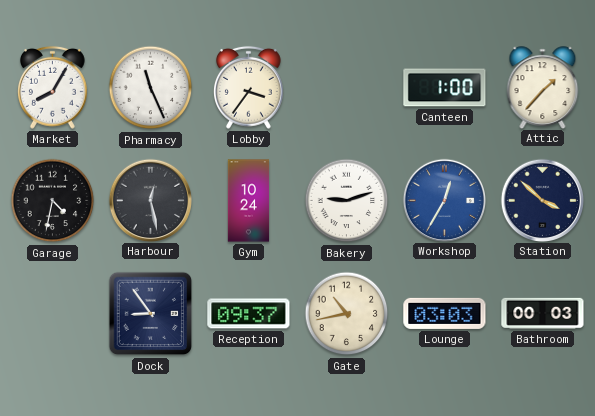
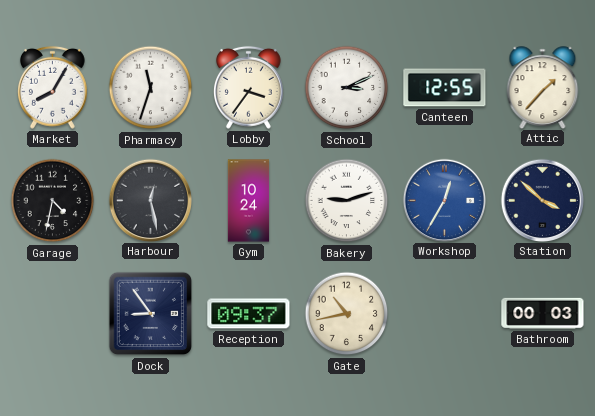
Pharmacy: 11:26 -> 11:33
School: none -> 3:11
Canteen: 1:00 -> 12:55
Lounge: 03:03 -> none
